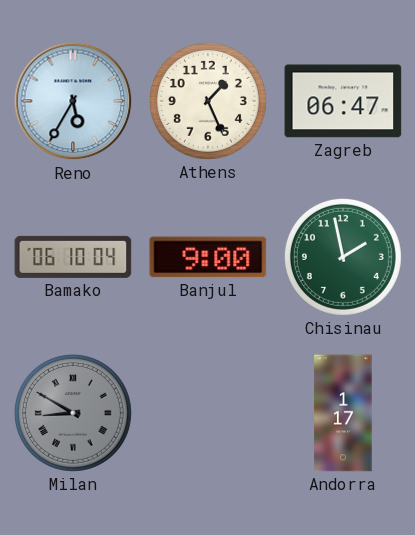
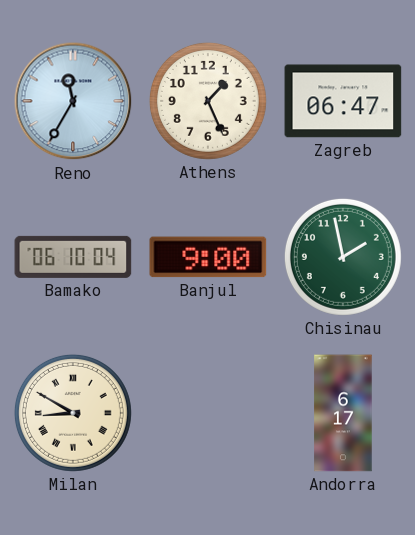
Reno: 5:35 -> 11:35
Milan dial: grey -> cream
Andorra: 1:17 -> 6:17
